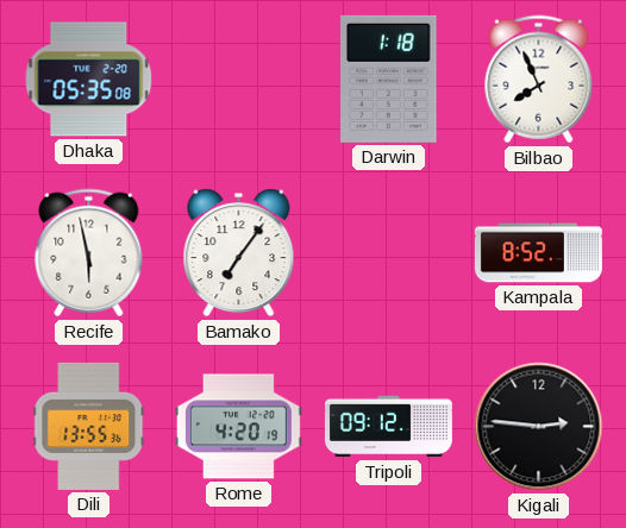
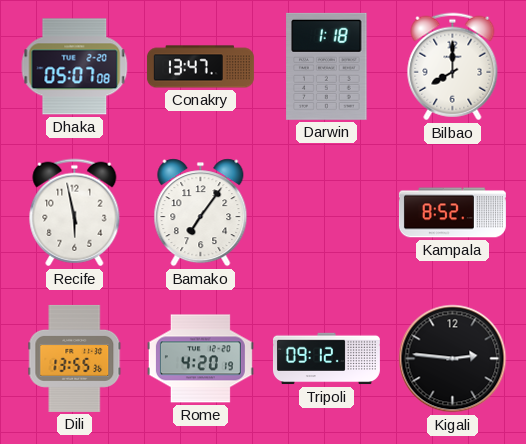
Dhaka: 05:35 -> 05:07
Conakry: none -> 13:47
Bilbao: 7:56 -> 8:00
